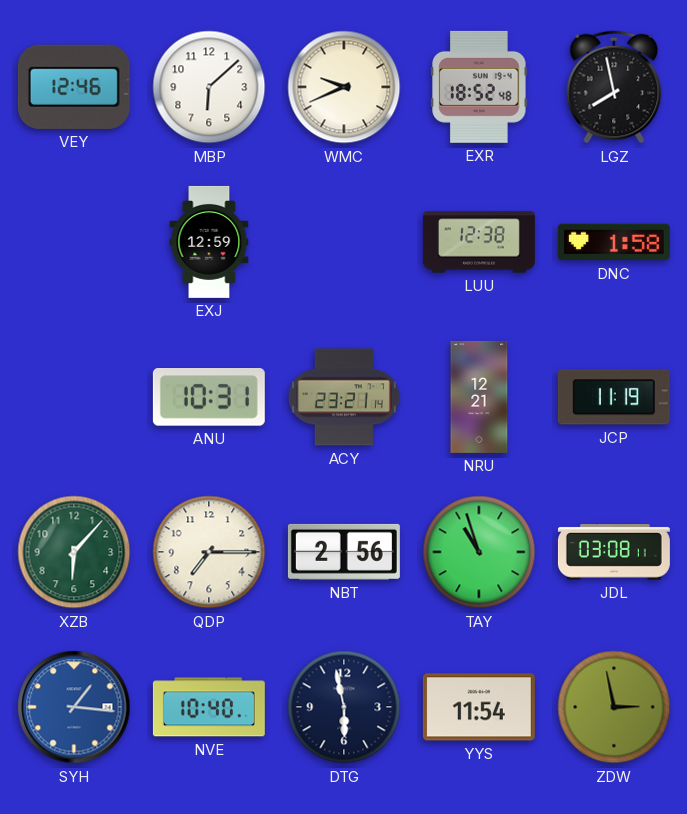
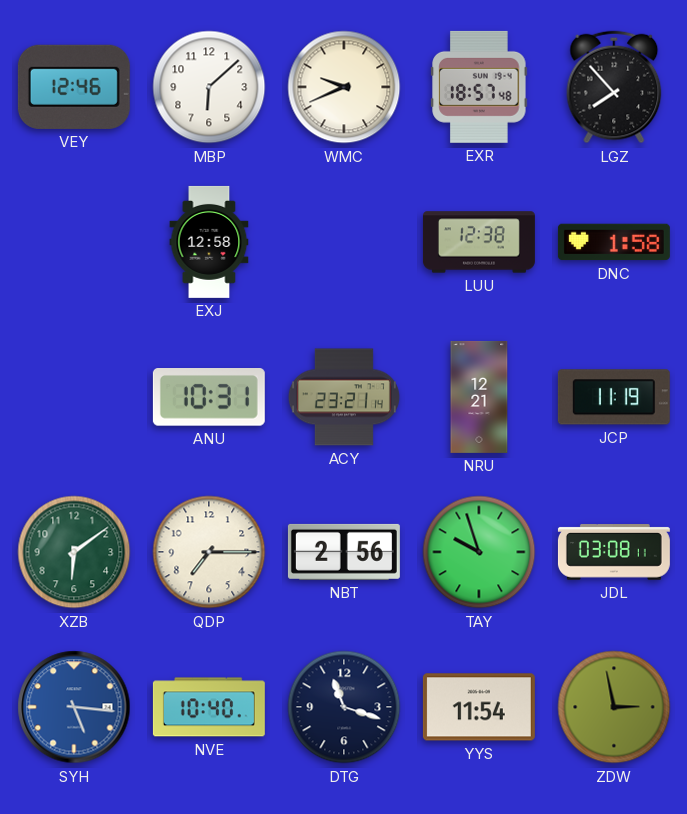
EXR: 18:52 -> 18:57
LGZ: 7:58 -> 7:53
EXJ: 12:59 -> 12:58
XZB: 6:07 -> 6:09
TAY: 10:57 -> 9:57
SYH: 1:16 -> 5:16
DTG: 5:58 -> 11:18
